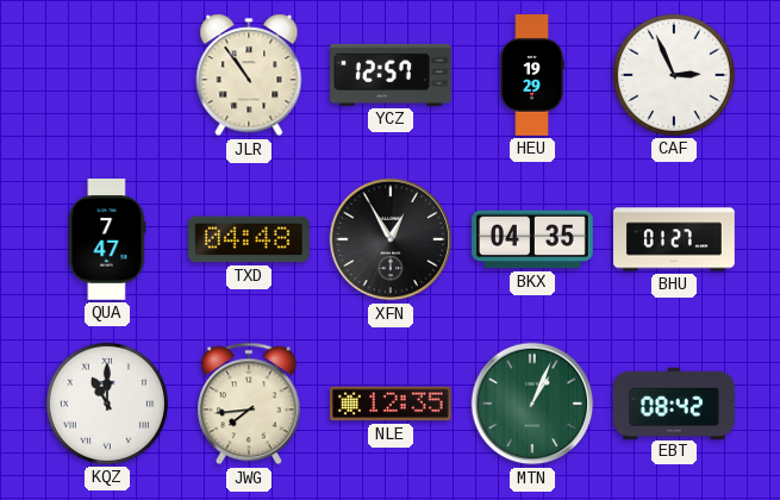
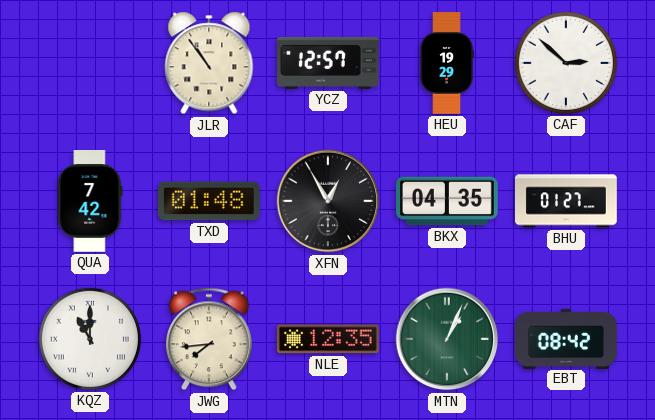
CAF: 2:56 -> 2:52
QUA: 7:47 -> 7:42
TXD: 04:48 -> 01:48
